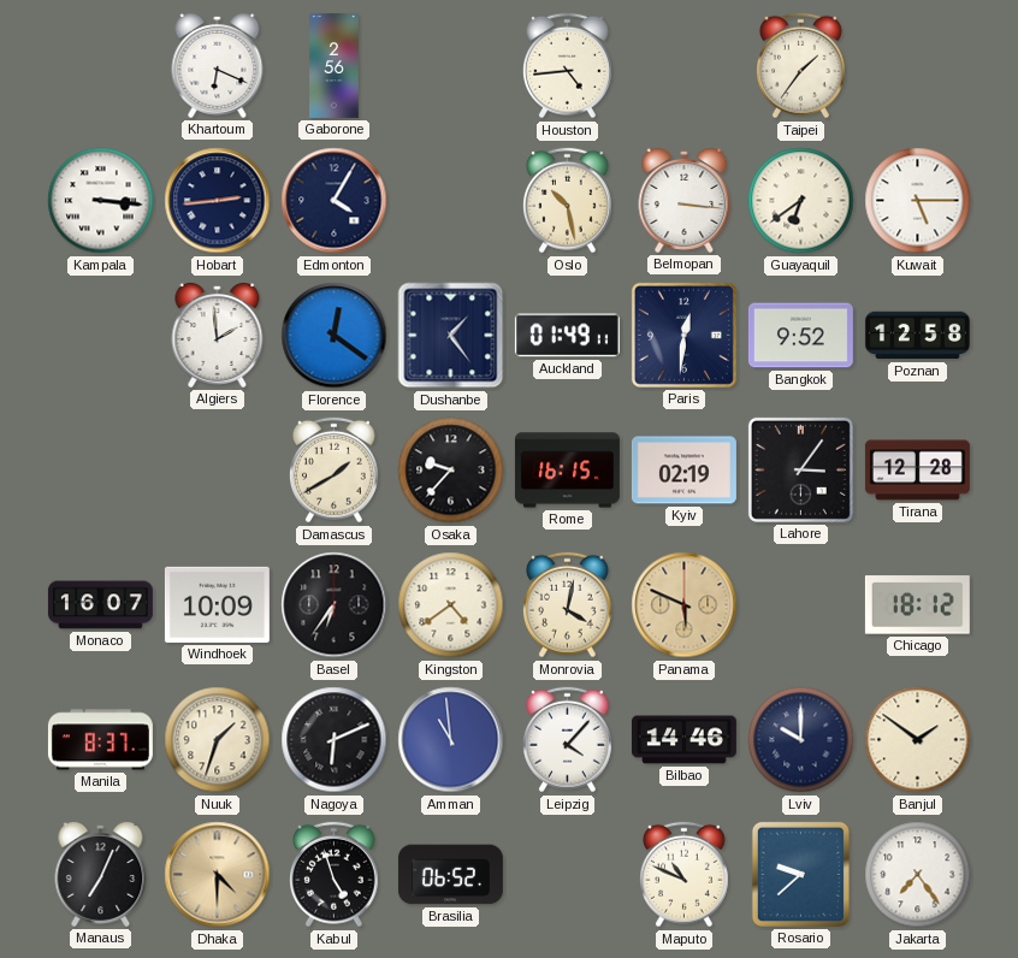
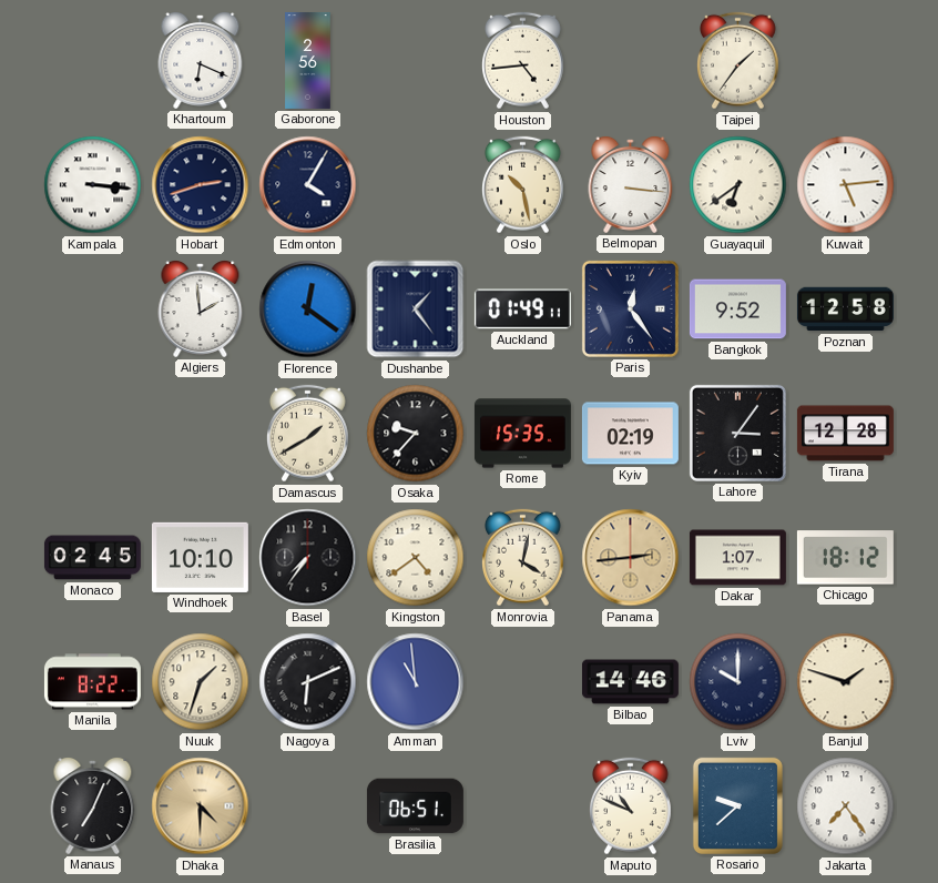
Hobart: 2:44 -> 2:42
Kuwait: 5:15 -> 5:14
Paris: 12:31 -> 12:24
Rome: 16:15 -> 15:35
Monaco: 16:07 -> 02:45
Windhoek: 10:09 -> 10:10
Basel: 6:36 -> 7:36
Panama: 5:49 -> 2:44
Dakar: none -> 1:07
Manila: 8:37 -> 8:22
Leipzig: 4:07 -> none
Banjul: 1:51 -> 1:48
Kabul: 4:57 -> none
Brasilia: 06:52 -> 06:51
